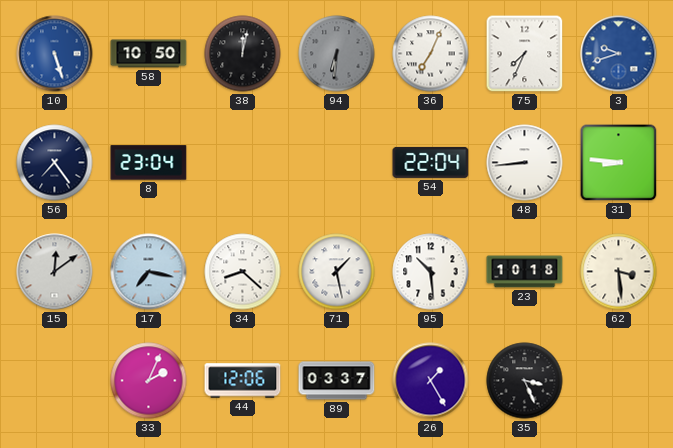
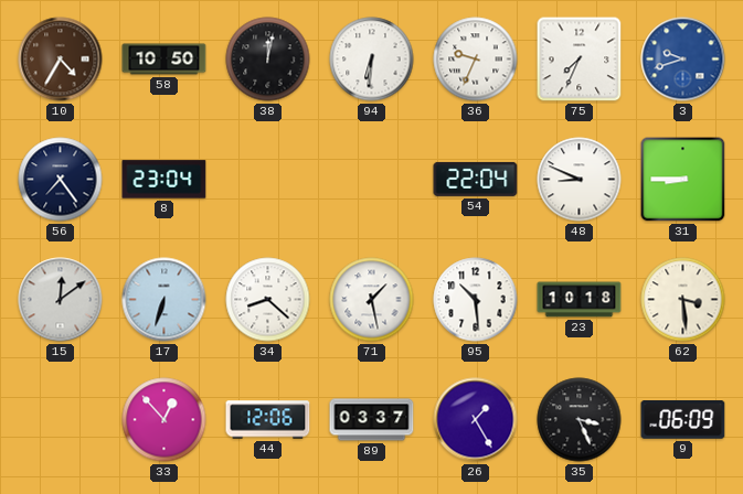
10: 5:27 -> 4:35
10 dial: blue -> brown
94 dial: grey -> white
36: 7:04 -> 9:34
48: 8:44 -> 8:49
31: 8:46 -> 8:45
17: 7:17 -> 6:33
33: 2:04 -> 12:53
9: none -> 06:09
